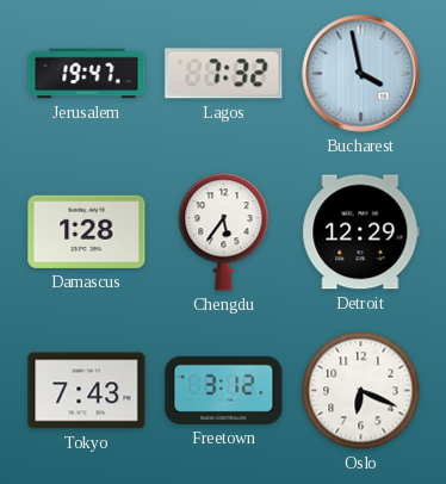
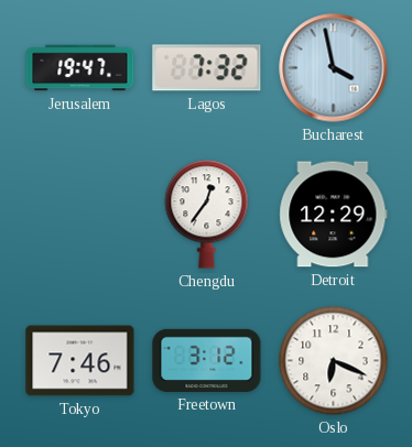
Damascus: 1:28 -> none
Chengdu: 5:36 -> 12:36
Tokyo: 7:43 -> 7:46
